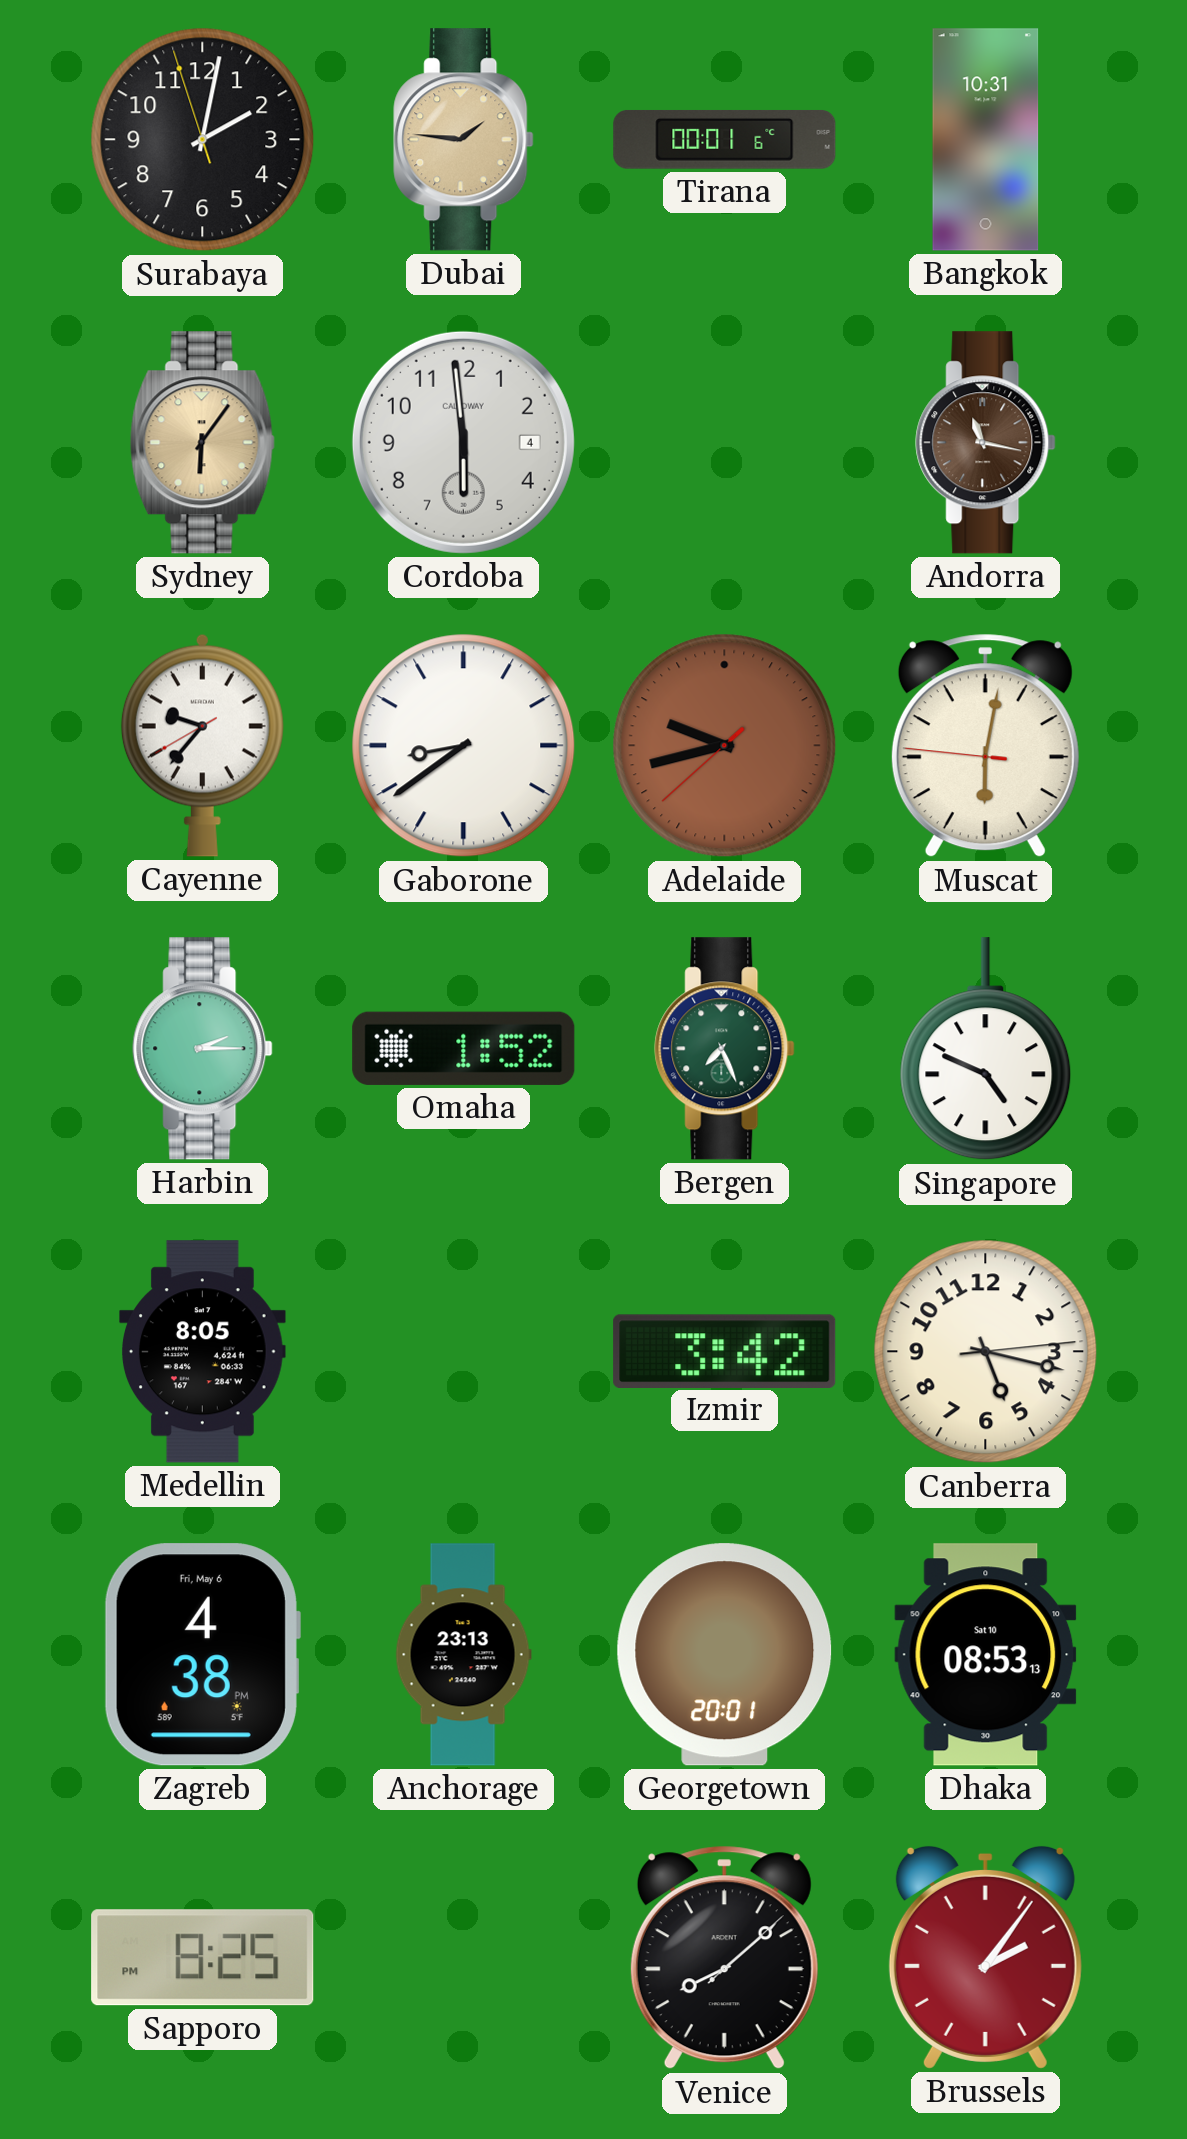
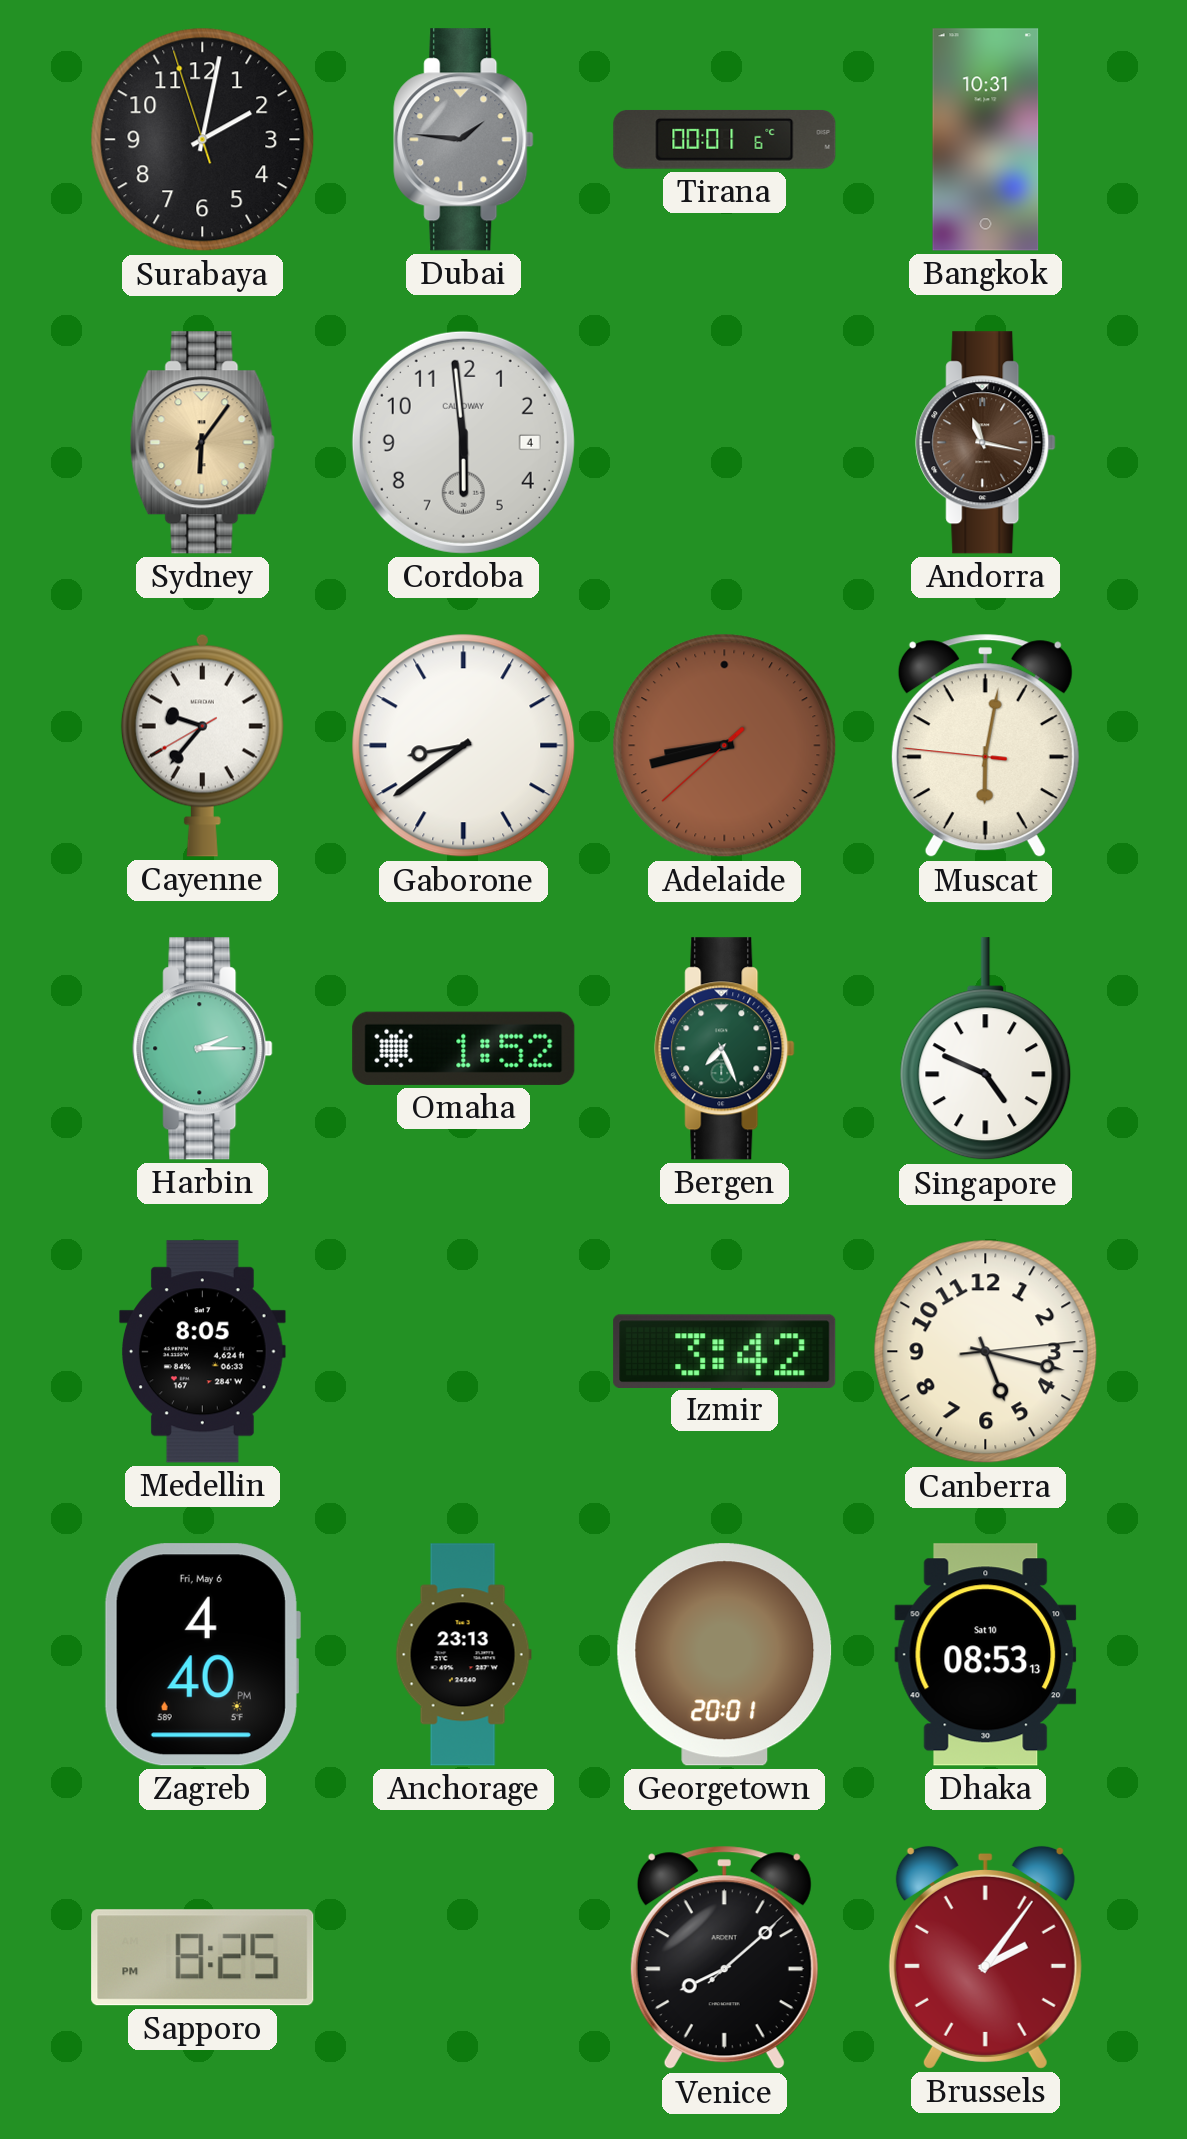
Dubai dial: champagne -> grey
Adelaide: 9:42 -> 8:42
Zagreb: 4:38 -> 4:40
